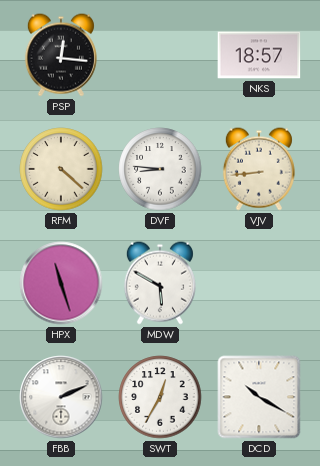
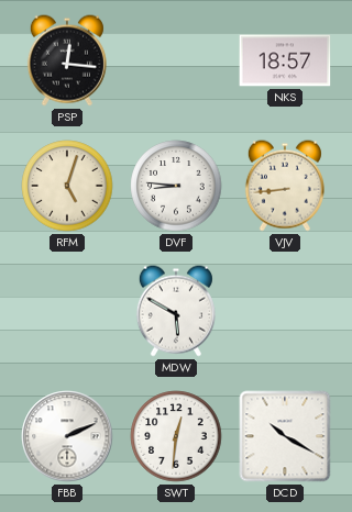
RFM: 4:22 -> 5:03
HPX: 11:27 -> none
SWT: 12:35 -> 12:31
